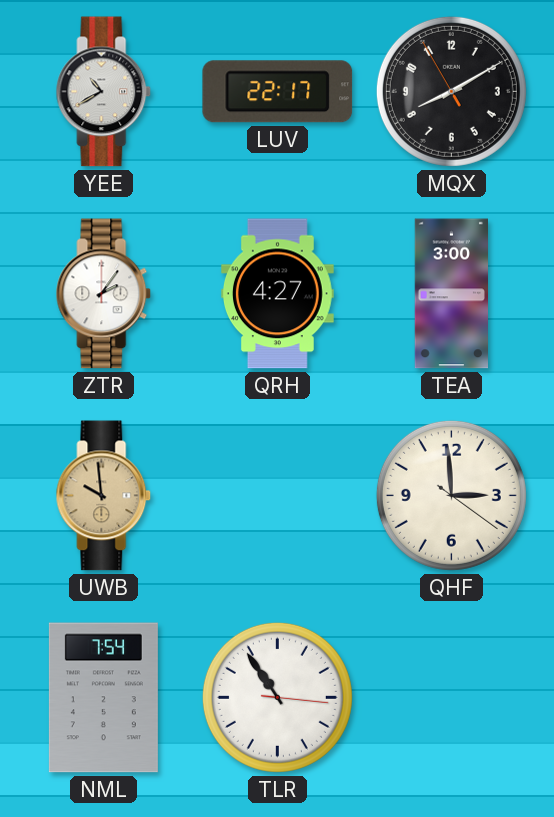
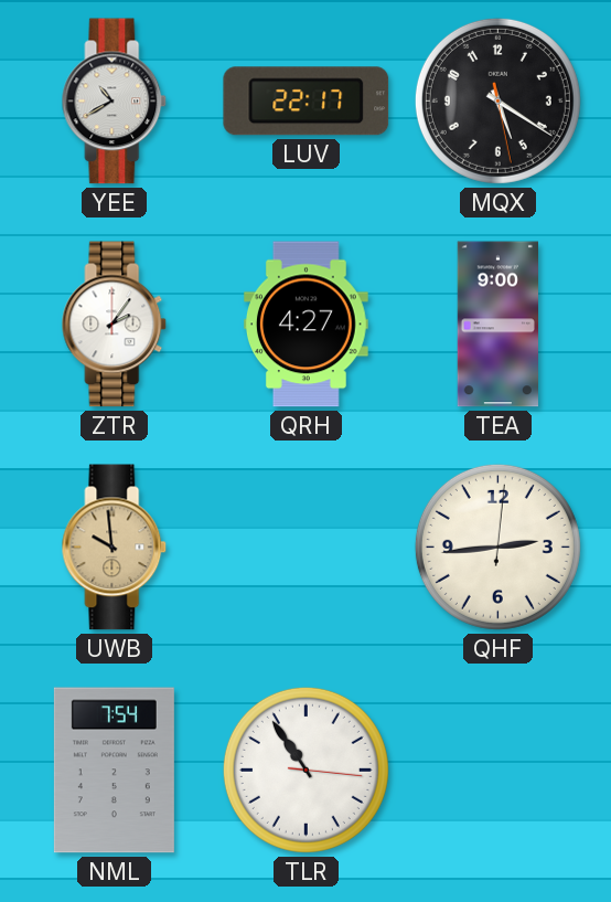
MQX: 8:09 -> 5:20
TEA: 3:00 -> 9:00
QHF: 2:59 -> 2:44
